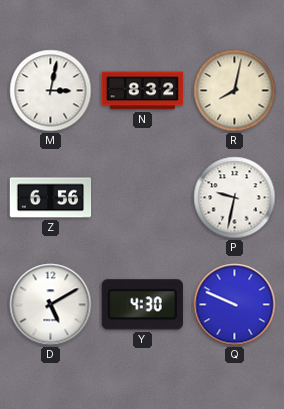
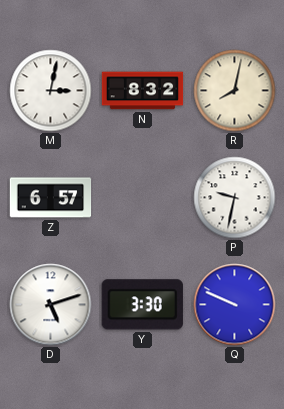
Z: 6:56 -> 6:57
D: 5:10 -> 5:12
Y: 4:30 -> 3:30
